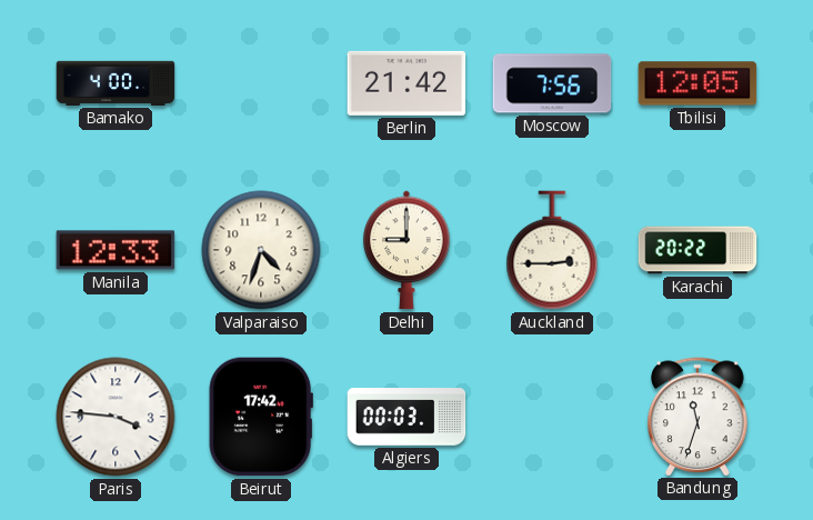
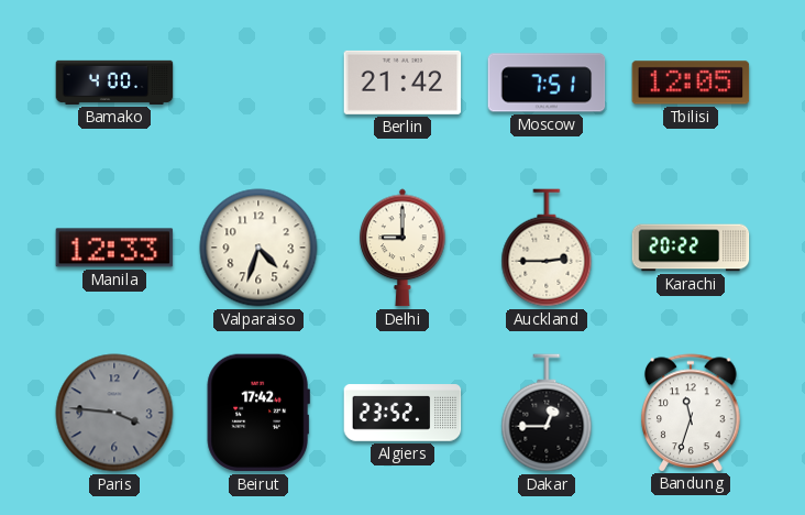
Moscow: 7:56 -> 7:51
Paris dial: white -> grey
Algiers: 00:03 -> 23:52
Dakar: none -> 12:45
